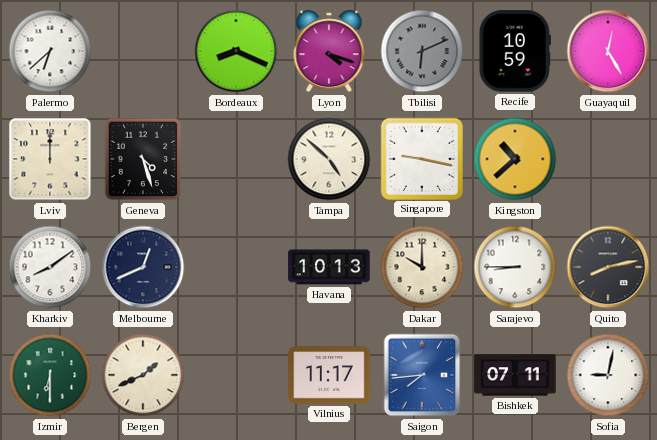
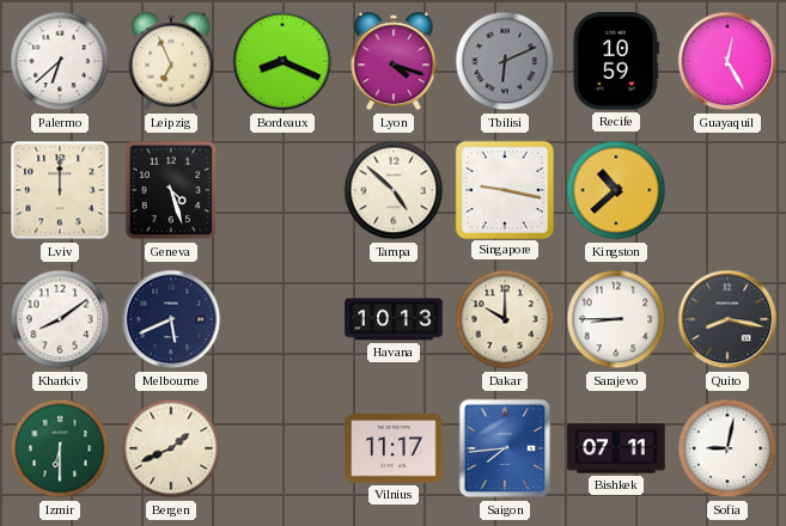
Leipzig: none -> 6:56
Melbourne: 12:41 -> 5:41
Quito: 8:13 -> 8:17
